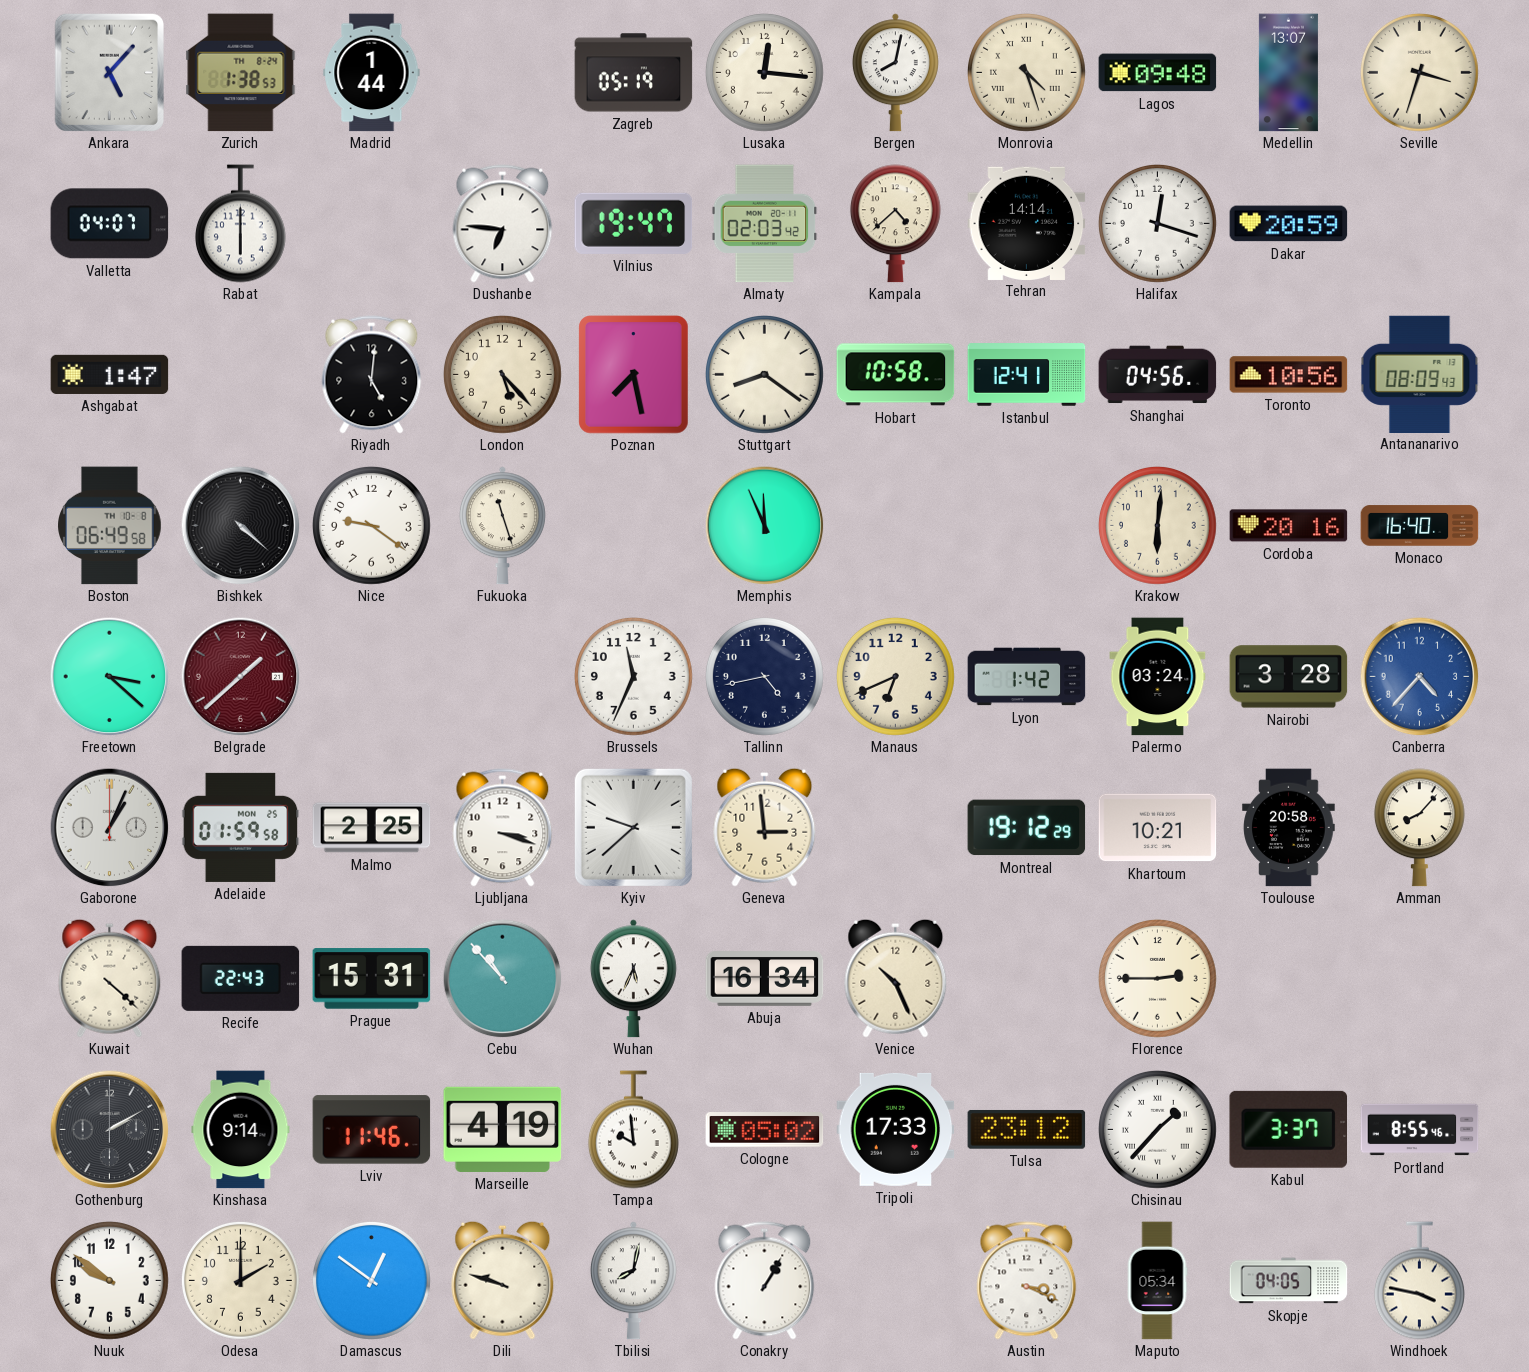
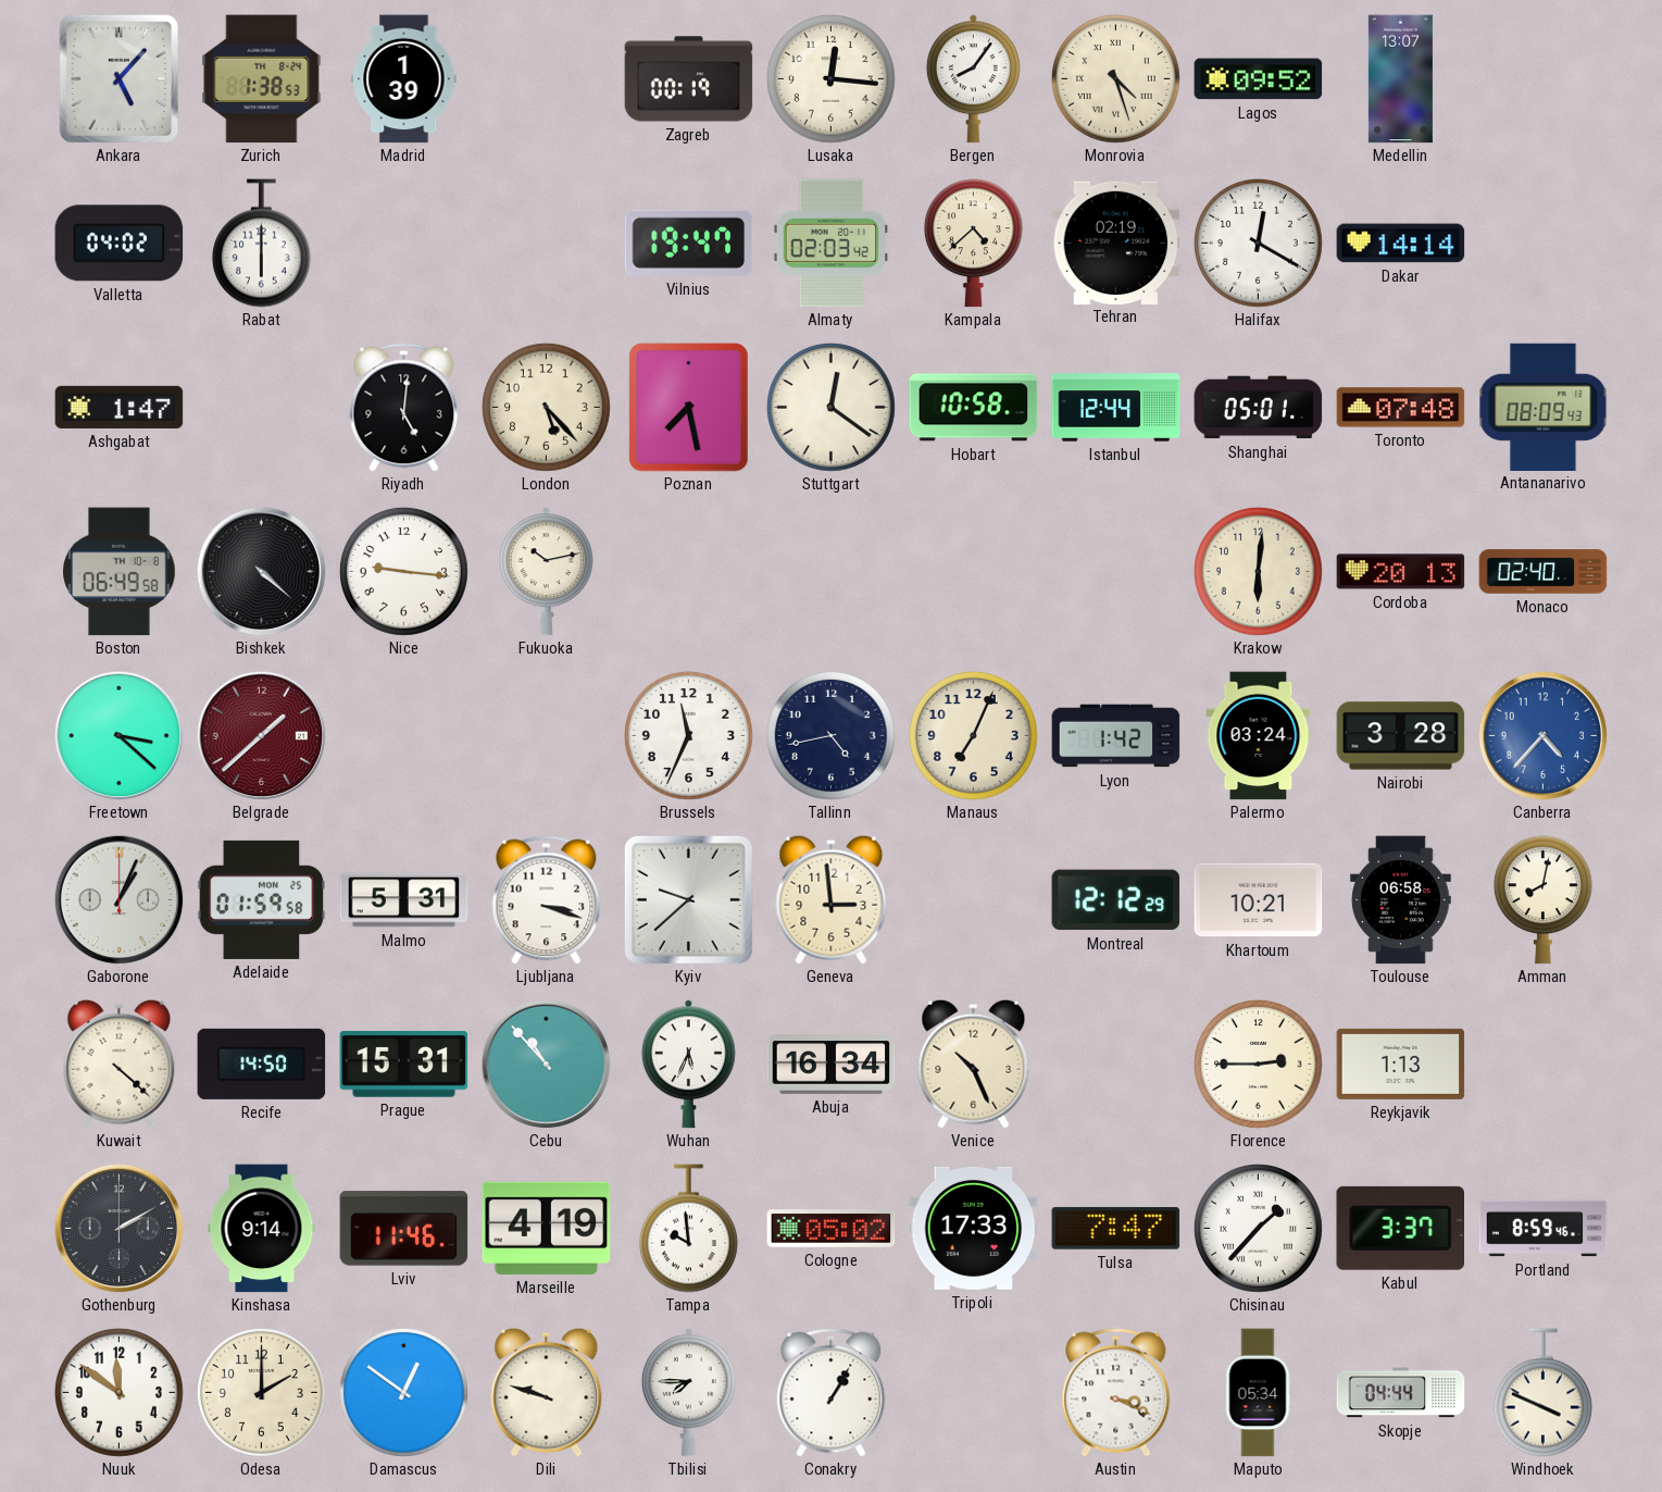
Madrid: 1:44 -> 1:39
Zagreb: 05:19 -> 00:19
Bergen: 8:02 -> 8:06
Lagos: 09:48 -> 09:52
Seville: 3:33 -> none
Valletta: 04:07 -> 04:02
Dushanbe: 6:46 -> none
Tehran: 14:14 -> 02:19
Halifax: 12:18 -> 12:20
Dakar: 20:59 -> 14:14
Stuttgart: 8:21 -> 12:21
Istanbul: 12:41 -> 12:44
Shanghai: 04:56 -> 05:01
Toronto: 10:56 -> 07:48
Nice: 9:21 -> 9:16
Fukuoka: 11:27 -> 10:13
Memphis: 11:56 -> none
Cordoba: 20:16 -> 20:13
Monaco: 16:40 -> 02:40
Manaus: 6:41 -> 7:04
Malmo: 2:25 -> 5:31
Montreal: 19:12 -> 12:12
Toulouse: 20:58 -> 06:58
Amman: 8:07 -> 8:02
Recife: 22:43 -> 14:50
Reykjavik: none -> 1:13
Tulsa: 23:12 -> 7:47
Portland: 8:55 -> 8:59
Nuuk: 9:51 -> 11:51
Tbilisi: 8:02 -> 7:45
Skopje: 04:05 -> 04:44
Windhoek: 3:47 -> 3:49
